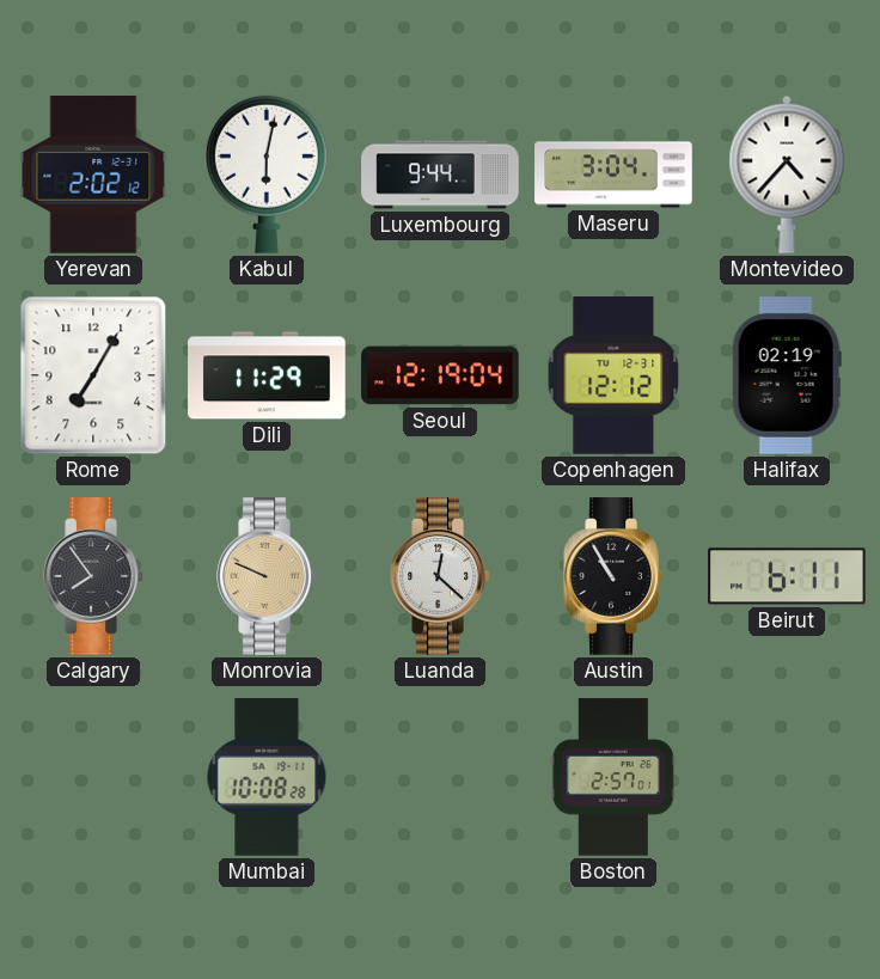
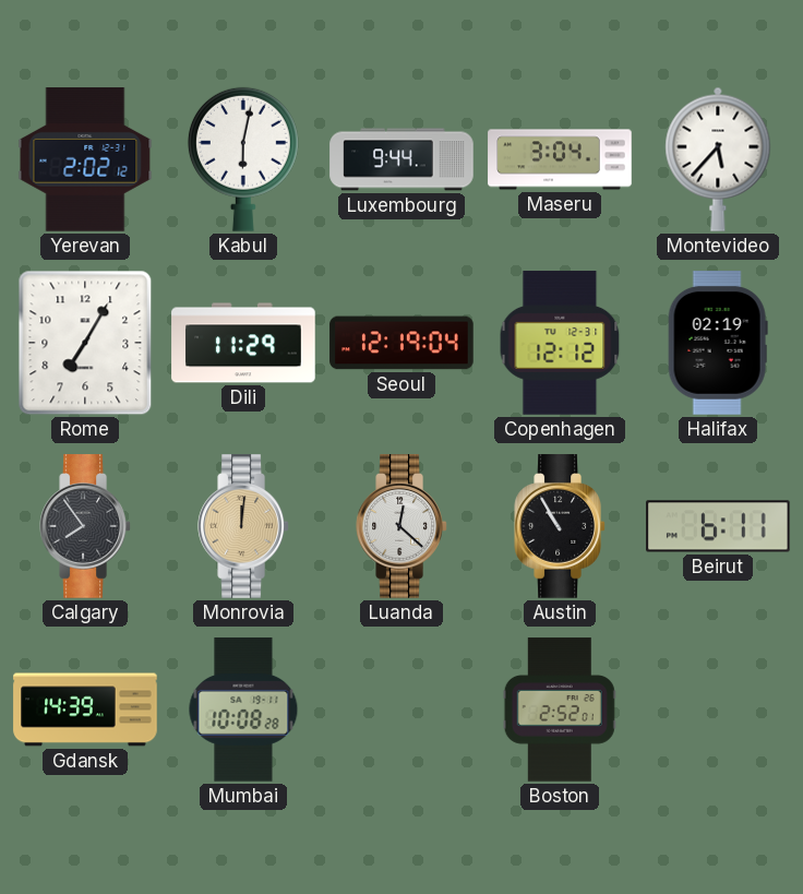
Montevideo: 4:37 -> 5:37
Monrovia: 9:49 -> 12:01
Gdansk: none -> 14:39
Boston: 2:57 -> 2:52
